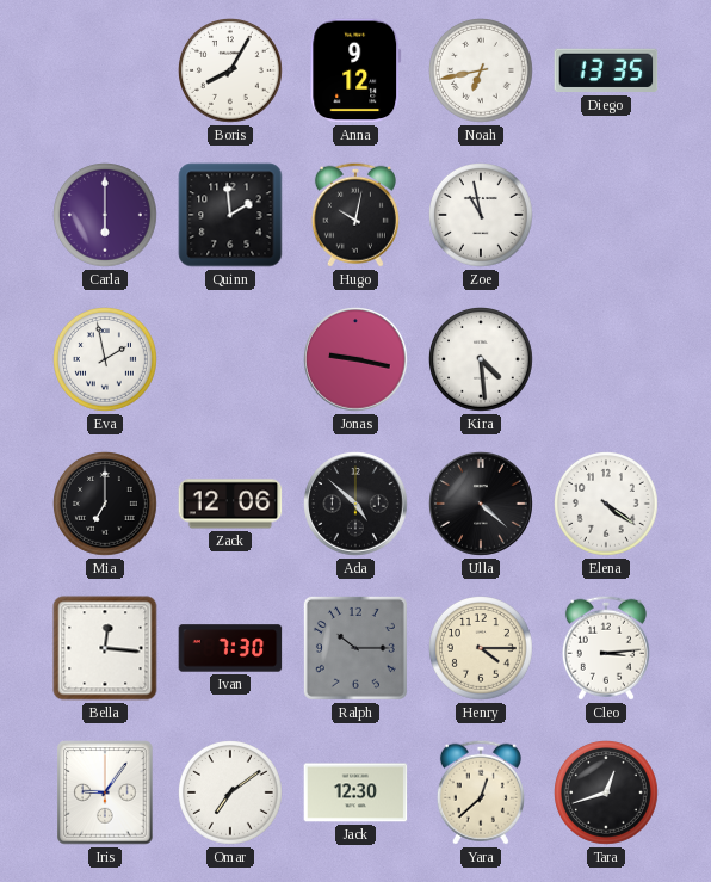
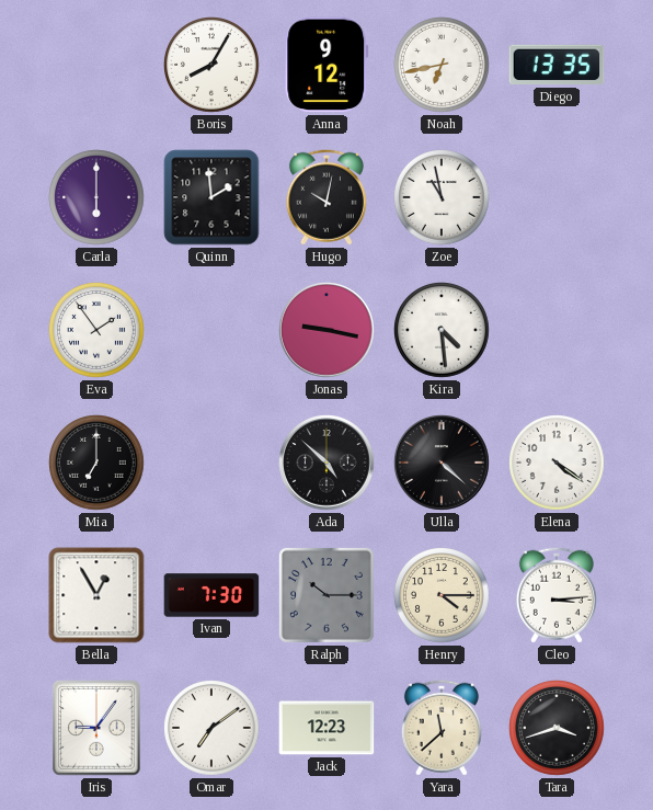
Eva: 1:58 -> 1:54
Zack: 12:06 -> none
Bella: 12:16 -> 12:55
Jack: 12:30 -> 12:23
Yara: 12:38 -> 11:38
Tara: 12:42 -> 3:42
